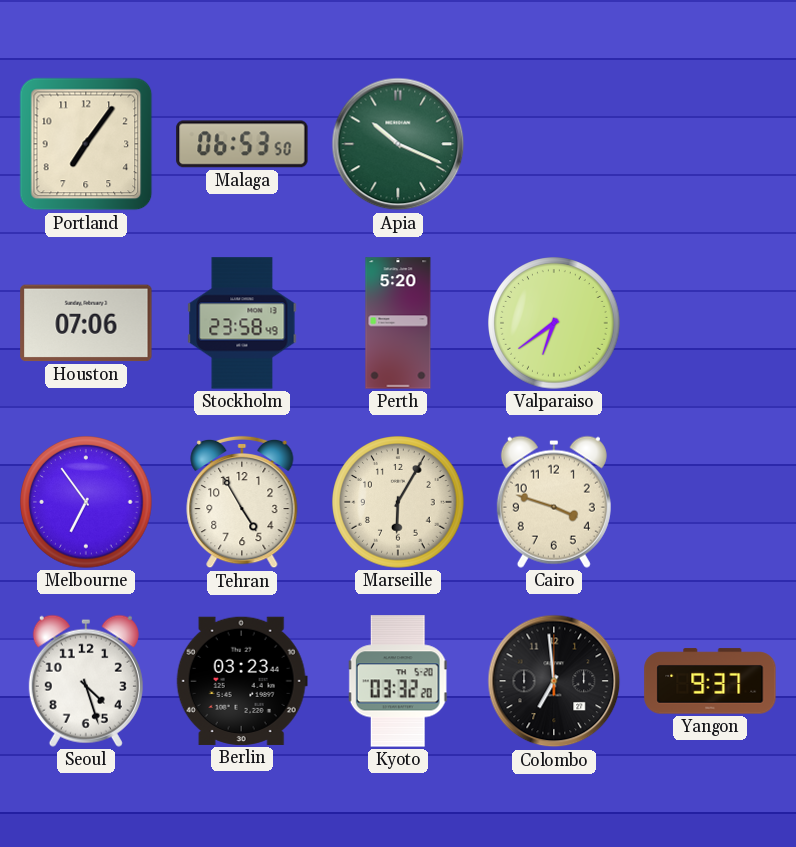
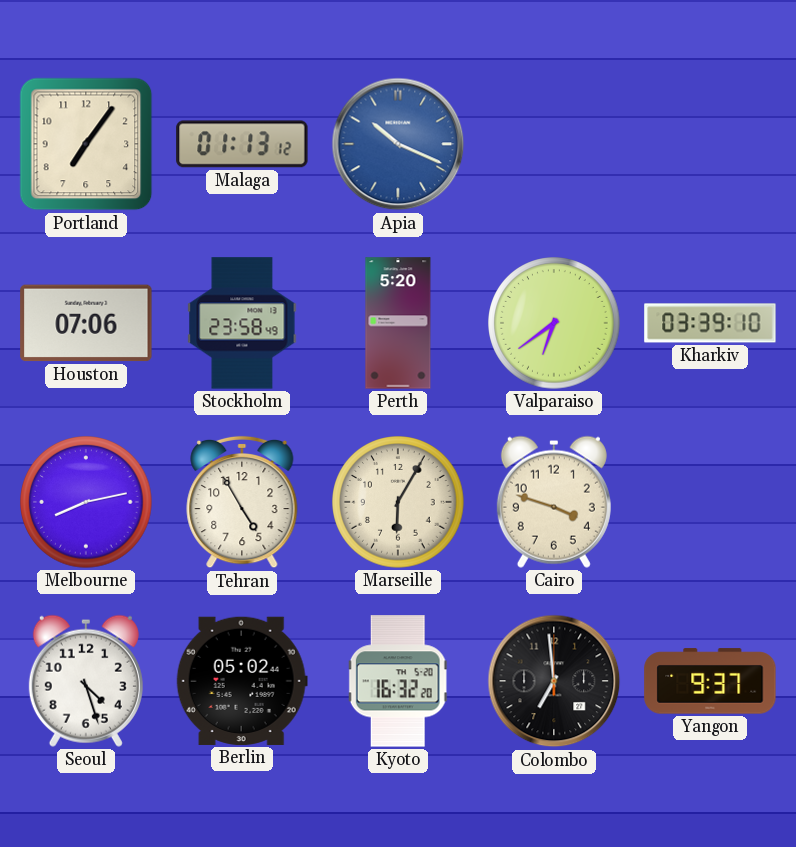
Malaga: 06:53 -> 01:13
Apia dial: green -> blue
Kharkiv: none -> 03:39
Melbourne: 6:54 -> 8:13
Berlin: 03:23 -> 05:02
Kyoto: 03:32 -> 16:32
